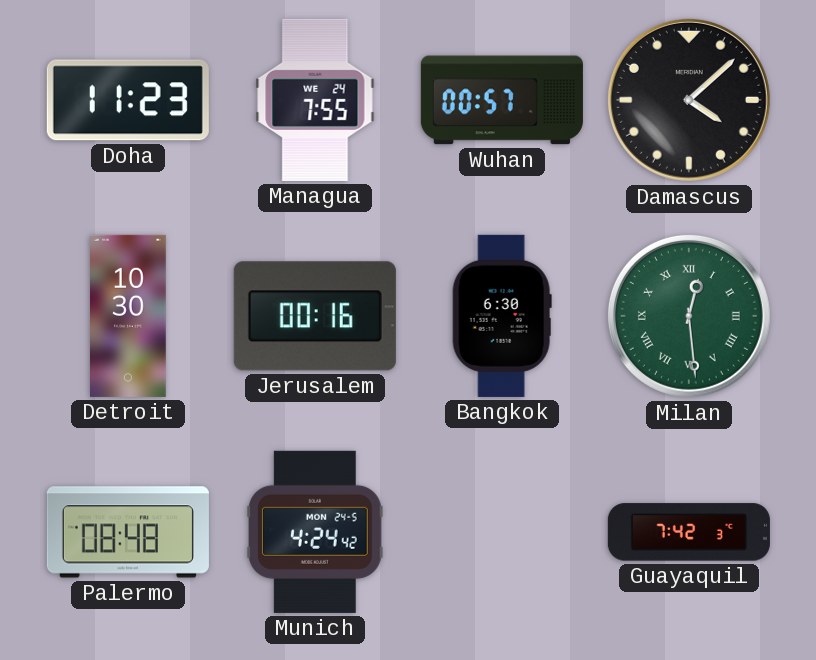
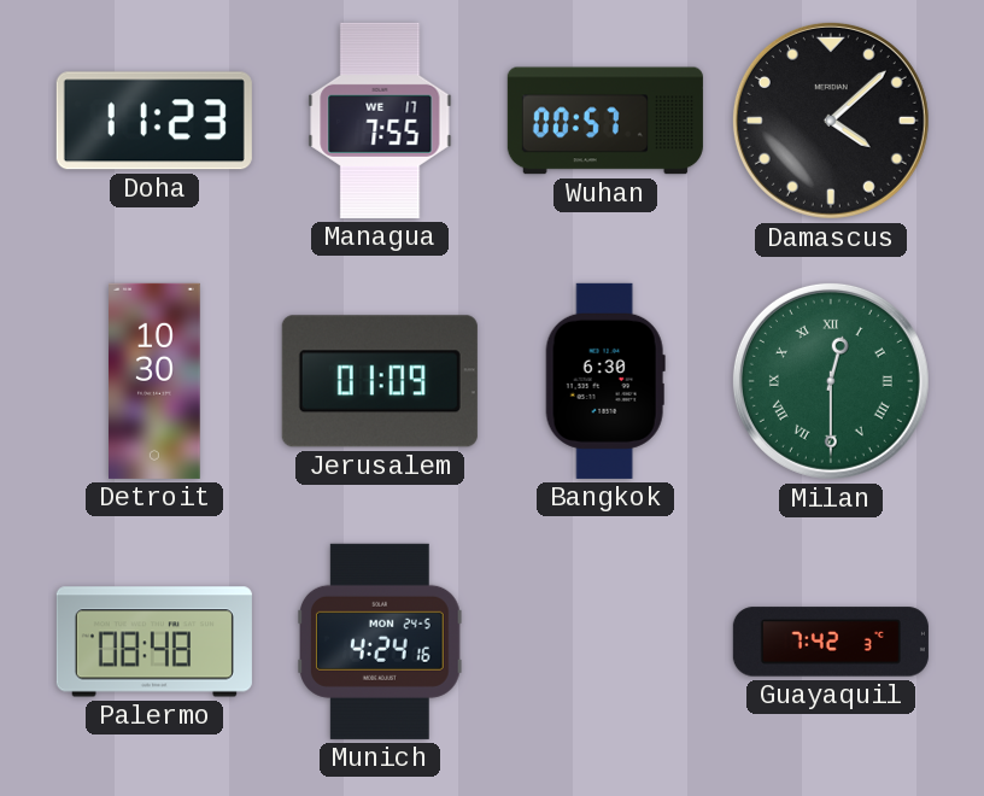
Managua date: WE 24 -> WE 17
Jerusalem: 00:16 -> 01:09
Milan: 12:29 -> 12:30
Munich: 4:24:42 -> 4:24:16
